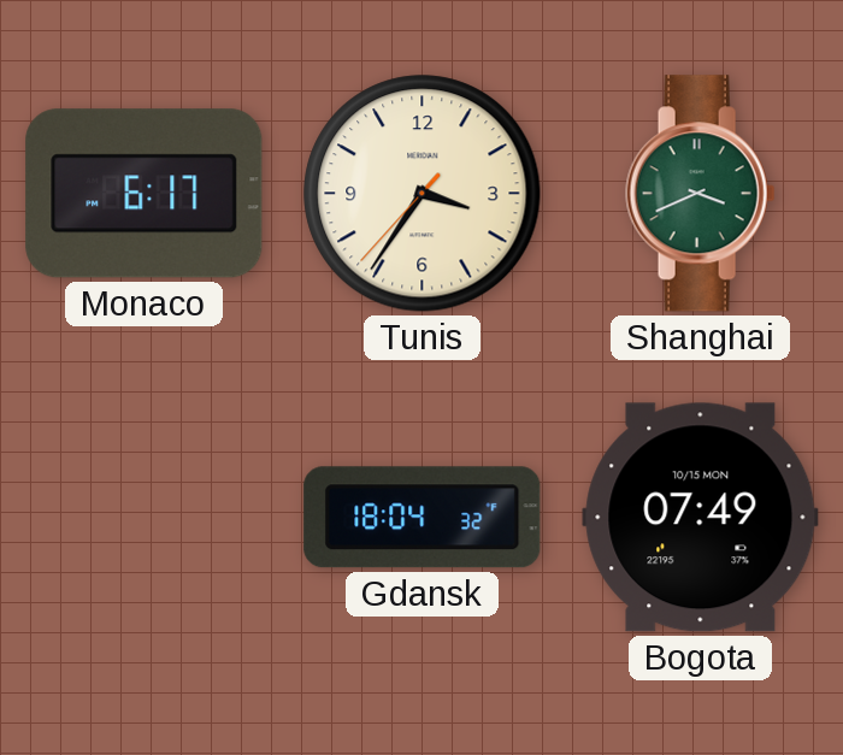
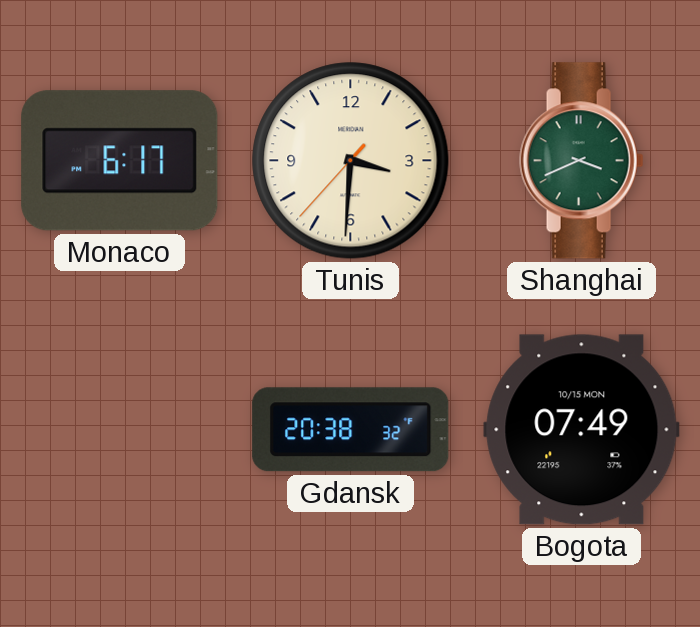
Tunis: 3:35 -> 3:30
Gdansk: 18:04 -> 20:38
